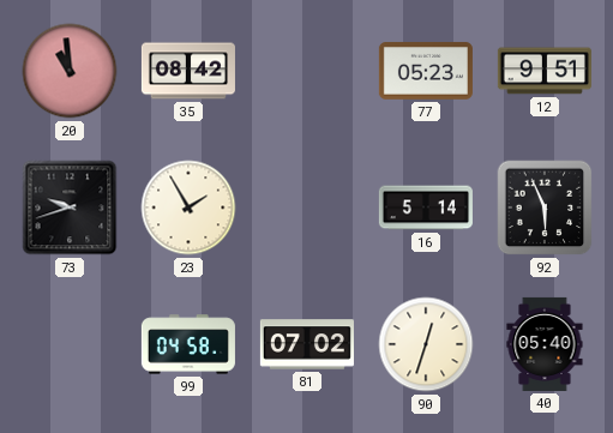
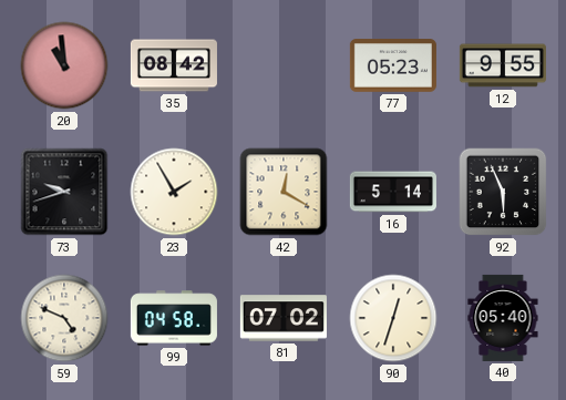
12: 9:51 -> 9:55
42: none -> 12:20
59: none -> 4:49
